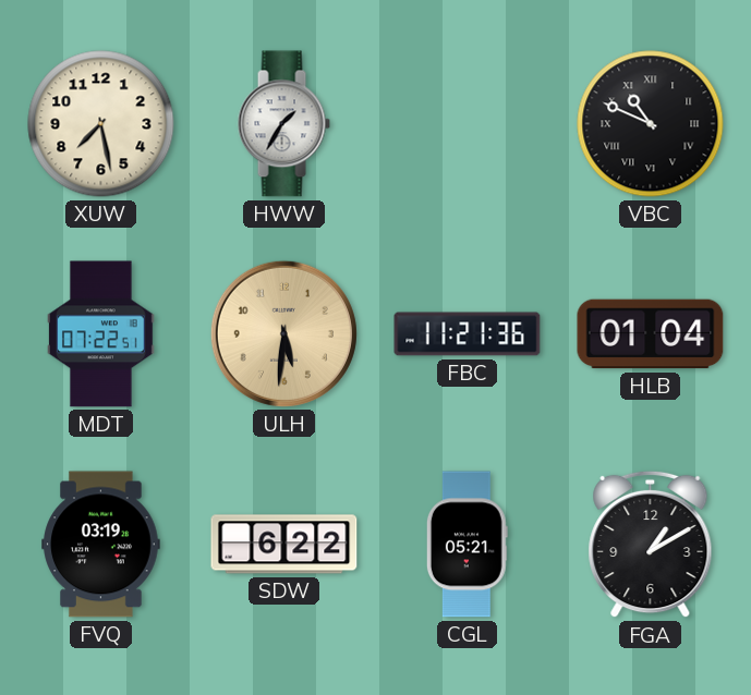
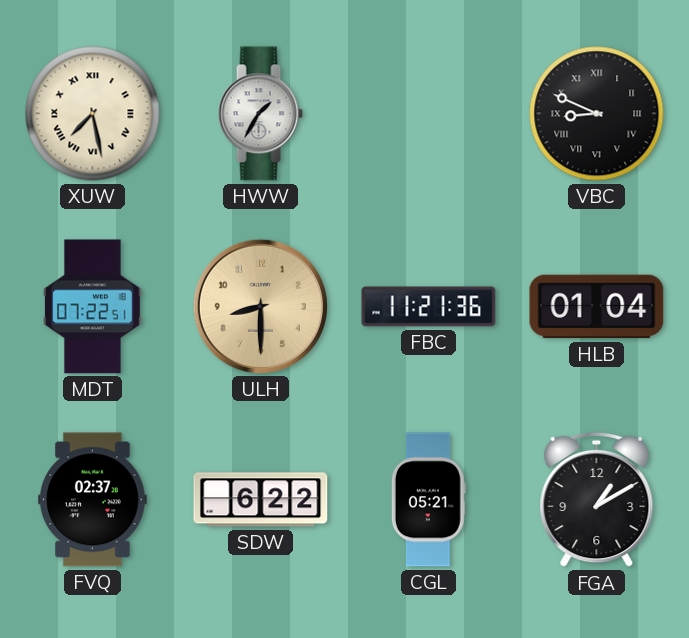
XUW numerals: Arabic -> Roman
VBC: 10:49 -> 8:49
ULH: 5:31 -> 8:30
FVQ: 03:19 -> 02:37
